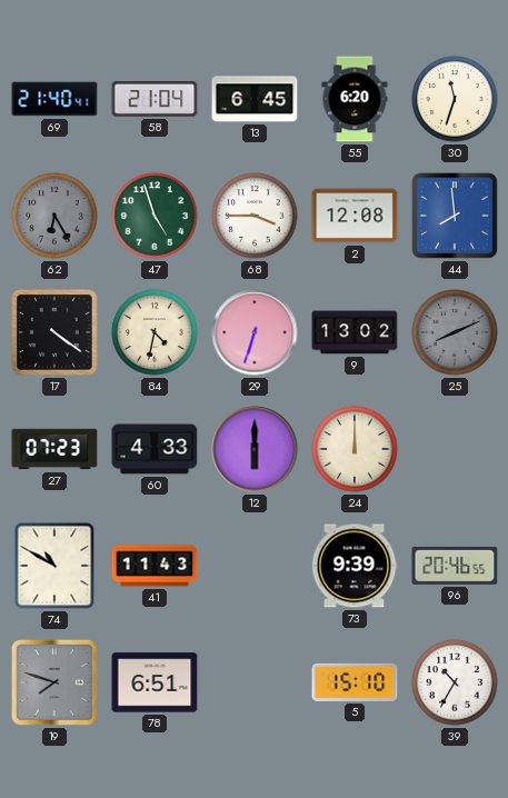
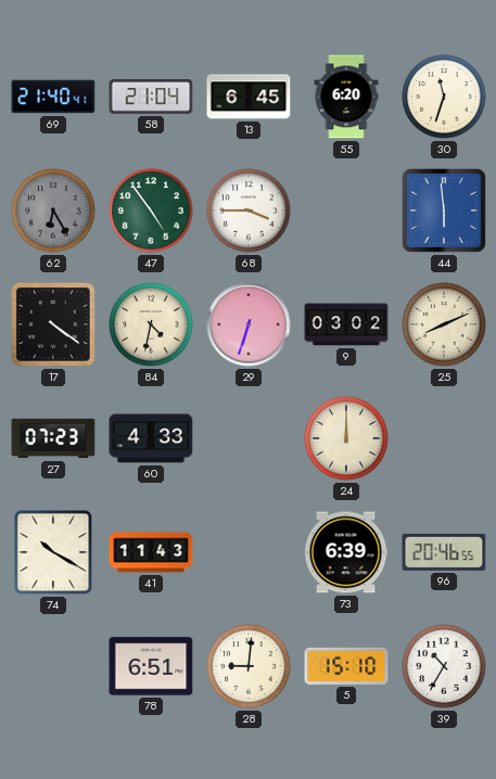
47: 4:57 -> 4:54
2: 12:08 -> none
44: 7:59 -> 5:59
9: 13:02 -> 03:02
25 dial: grey -> cream
12: 6:00 -> none
74: 10:50 -> 10:20
73: 9:39 -> 6:39
19: 7:48 -> none
28: none -> 9:01
